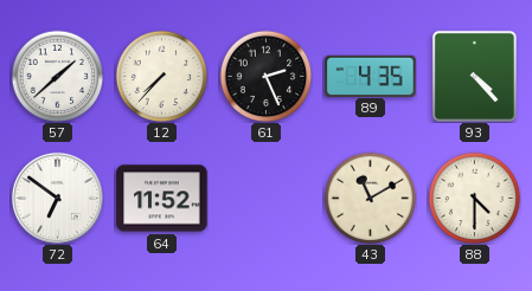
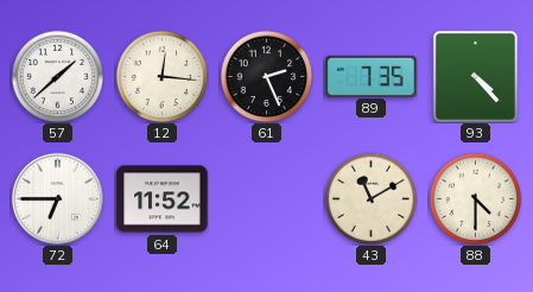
12: 7:37 -> 12:16
89: 4:35 -> 7:35
72: 6:51 -> 6:45
